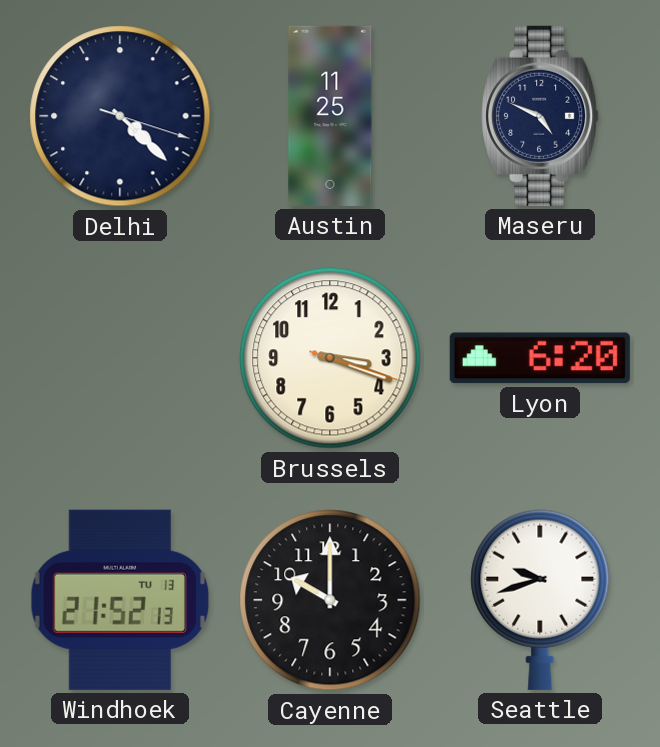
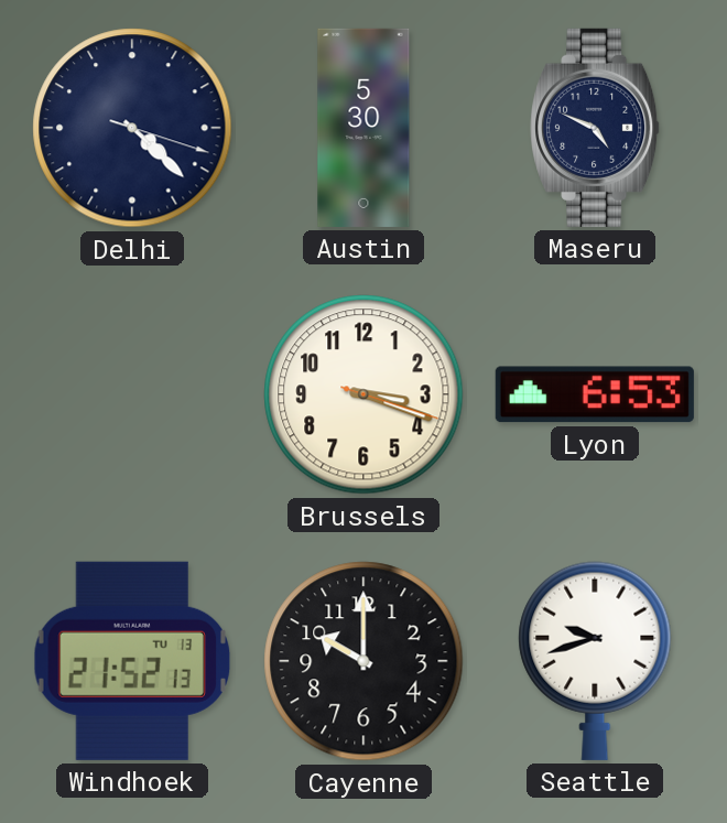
Austin: 11:25 -> 5:30
Lyon: 6:20 -> 6:53
